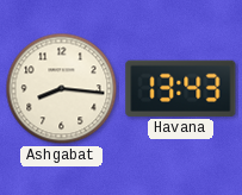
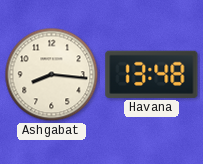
Havana: 13:43 -> 13:48
